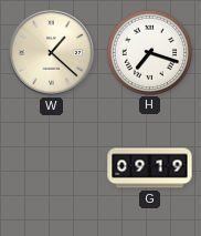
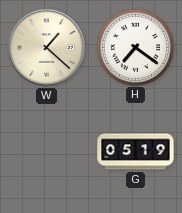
H: 7:18 -> 7:21
G: 09:19 -> 05:19
